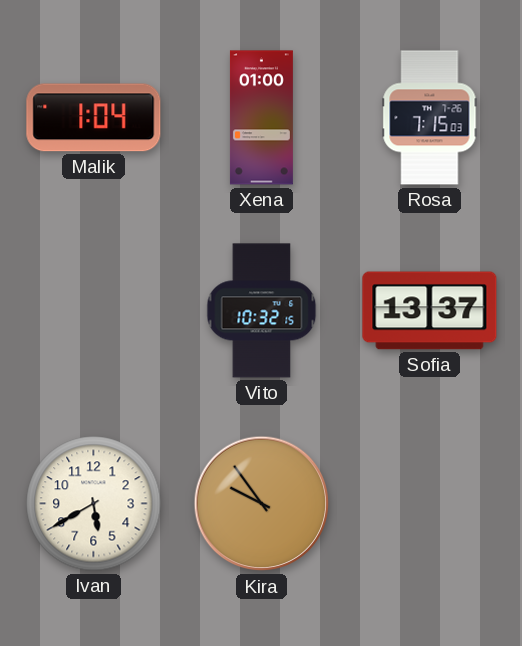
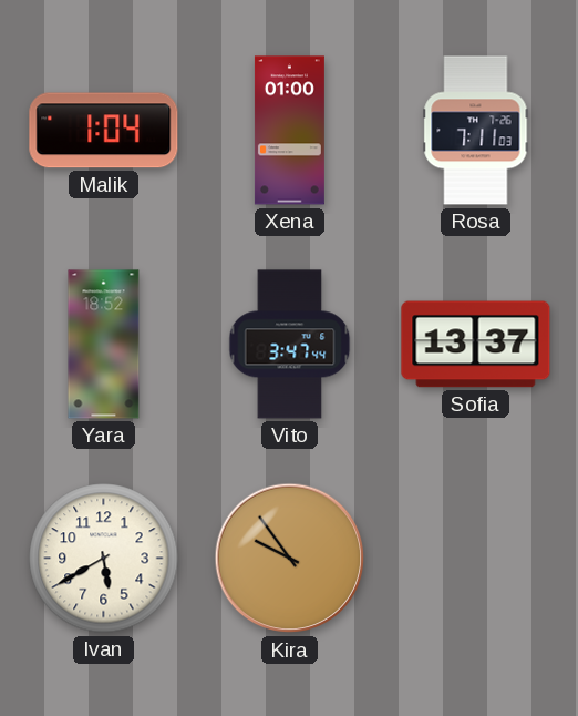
Rosa: 7:15 -> 7:11
Yara: none -> 18:52
Vito: 10:32 -> 3:47
